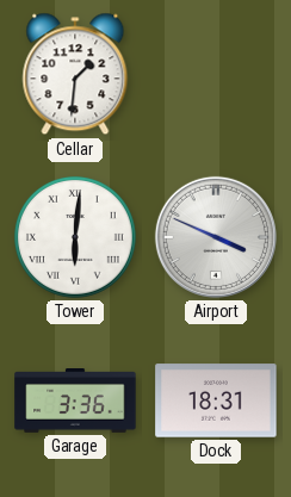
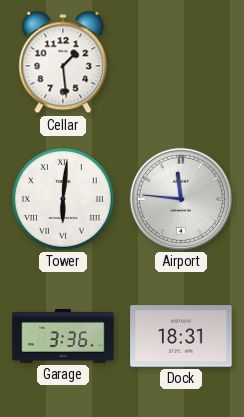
Cellar: 1:31 -> 1:29
Airport: 3:49 -> 11:46
